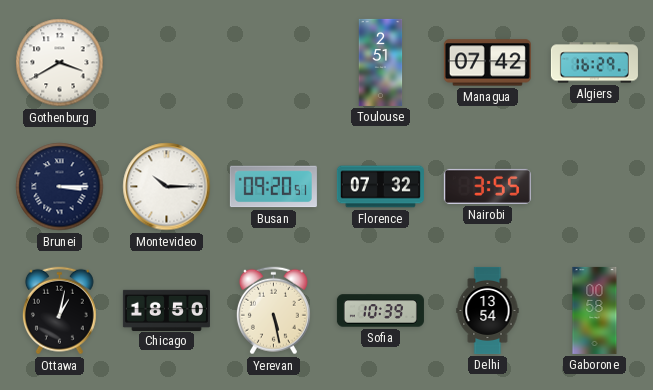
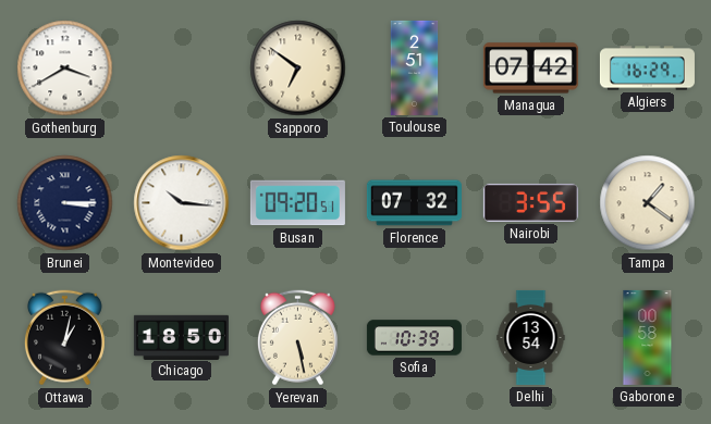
Sapporo: none -> 6:51
Montevideo: 10:15 -> 10:16
Tampa: none -> 1:21
